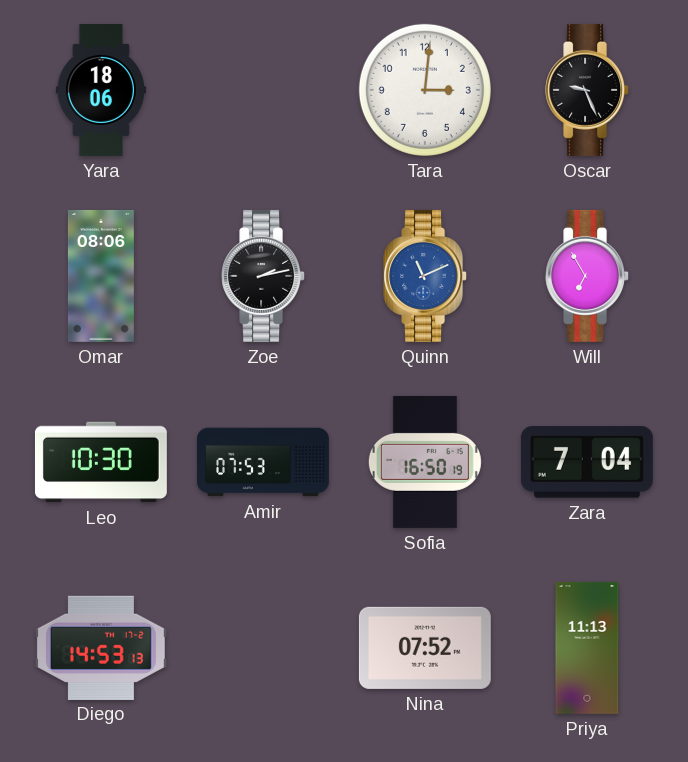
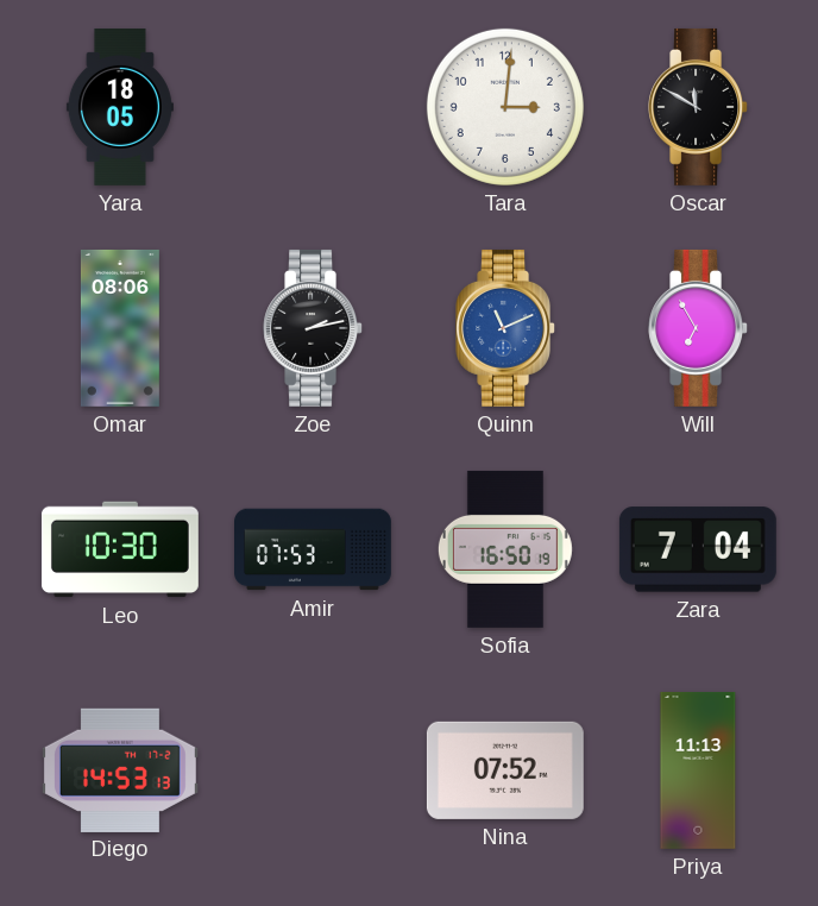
Yara: 18:06 -> 18:05
Oscar: 9:26 -> 11:50
